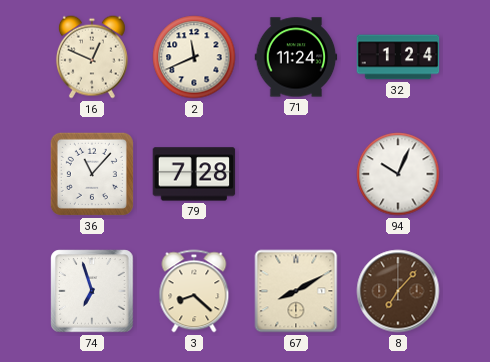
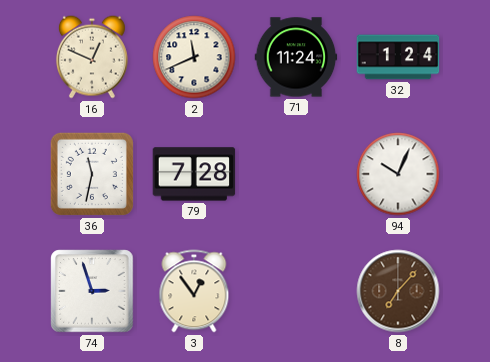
36: 11:07 -> 11:32
74: 6:57 -> 2:57
3: 8:22 -> 12:54
67: 8:10 -> none
